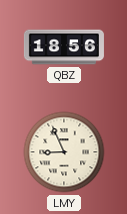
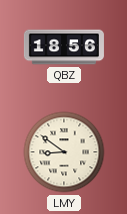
LMY: 8:56 -> 8:51
